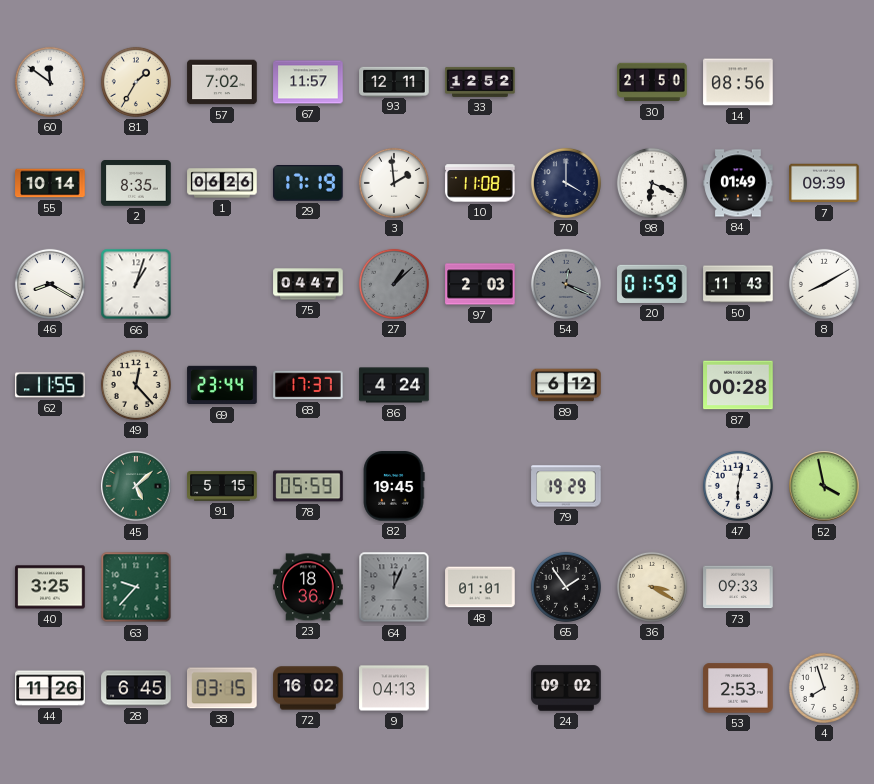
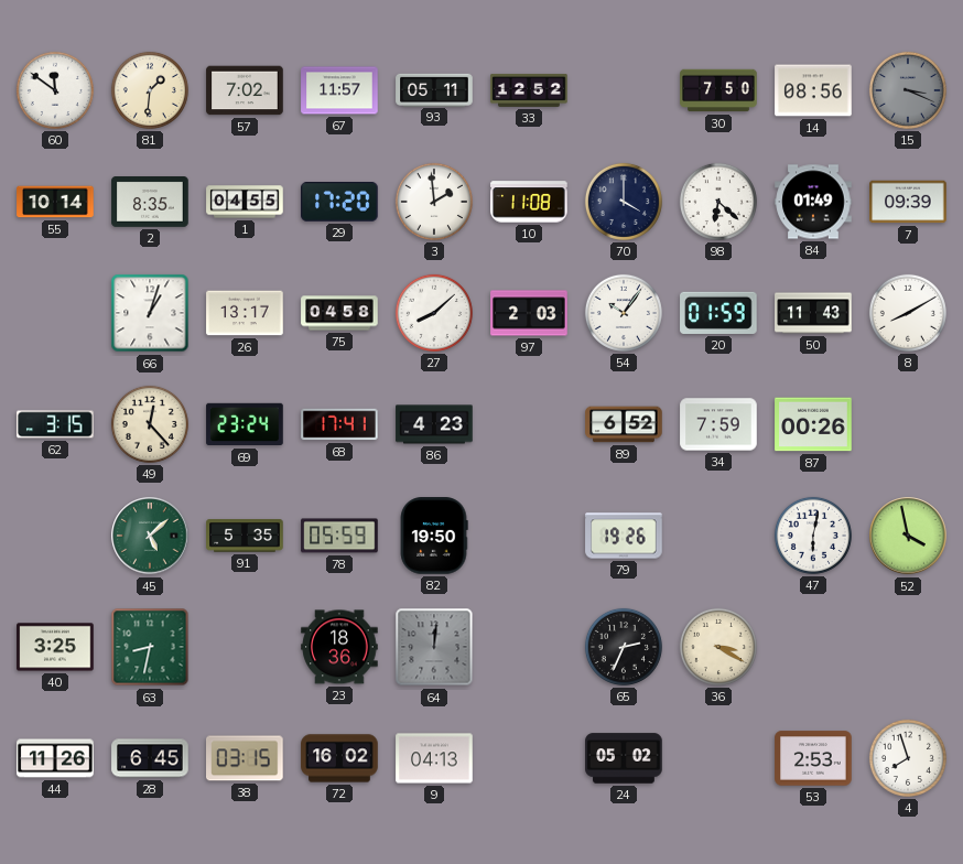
81: 1:35 -> 1:31
93: 12:11 -> 05:11
30: 21:50 -> 7:50
15: none -> 3:19
1: 06:26 -> 04:55
29: 17:19 -> 17:20
98: 6:19 -> 6:22
46: 8:20 -> none
26: none -> 13:17
75: 04:47 -> 04:58
27: 1:08 -> 8:08
27 dial: grey -> white
54: 12:19 -> 10:06
54 dial: grey -> white
62: 11:55 -> 3:15
69: 23:44 -> 23:24
68: 17:37 -> 17:41
86: 4:24 -> 4:23
89: 6:12 -> 6:52
34: none -> 7:59
87: 00:28 -> 00:26
91: 5:15 -> 5:35
82: 19:45 -> 19:50
79: 19:29 -> 19:26
63: 9:37 -> 8:32
64: 12:04 -> 12:01
48: 01:01 -> none
65: 1:54 -> 2:34
73: 09:33 -> none
24: 09:02 -> 05:02
